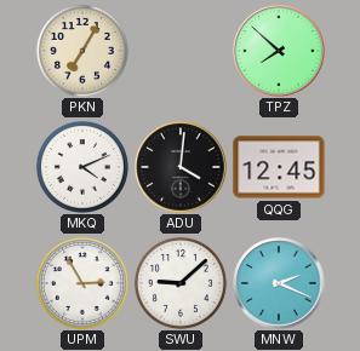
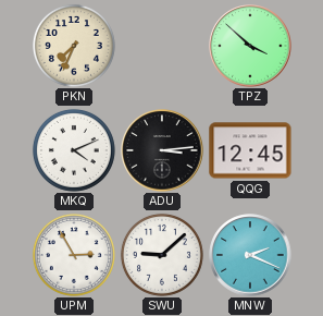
PKN: 7:05 -> 7:34
TPZ: 7:52 -> 3:52
ADU: 4:01 -> 3:14
